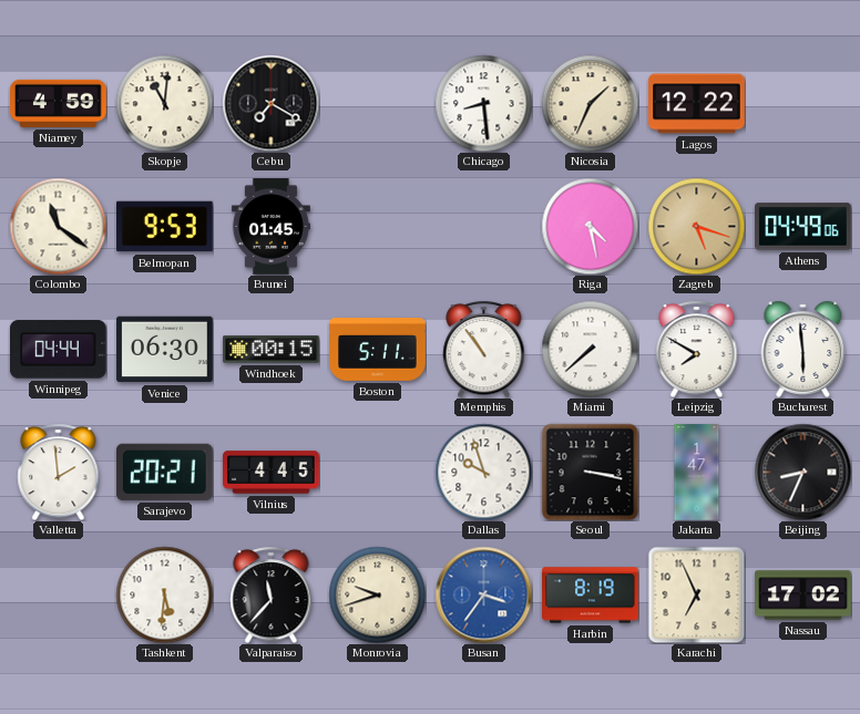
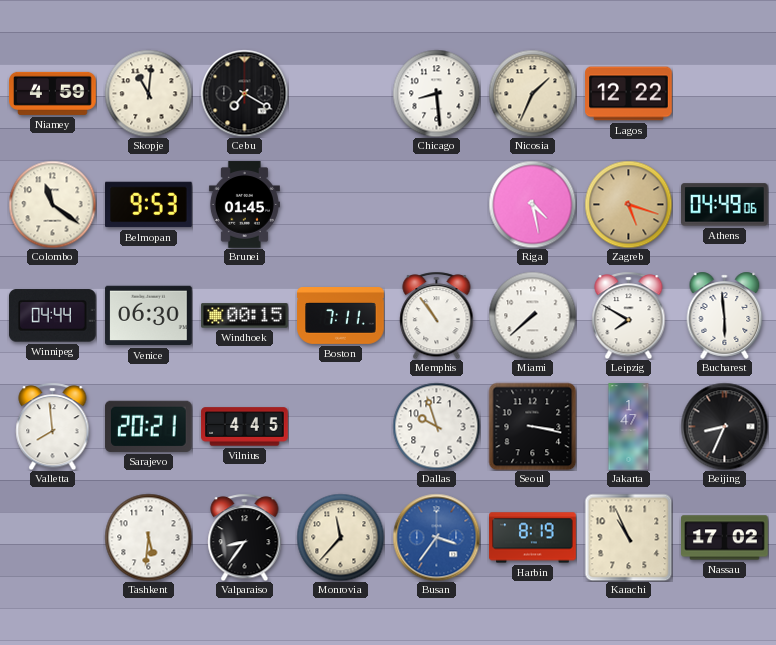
Boston: 5:11 -> 7:11
Valletta: 1:59 -> 7:59
Valparaiso: 11:37 -> 8:36
Monrovia: 9:42 -> 11:37
Karachi: 6:56 -> 10:56
